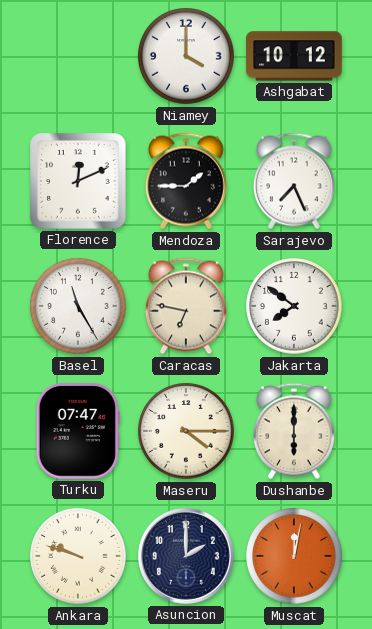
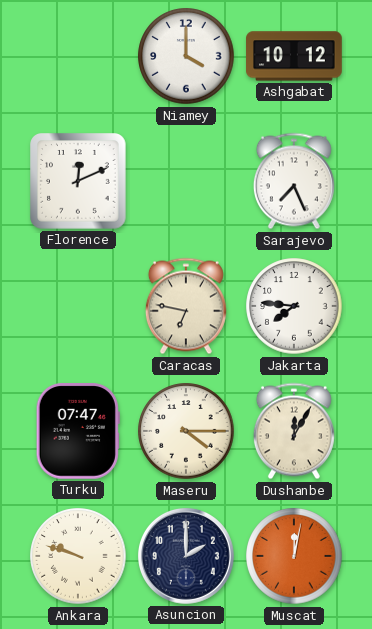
Mendoza: 1:45 -> none
Basel: 11:25 -> none
Jakarta: 7:51 -> 7:46
Dushanbe: 6:00 -> 12:05
